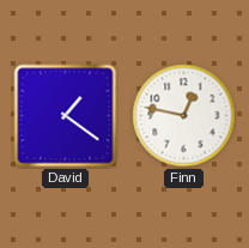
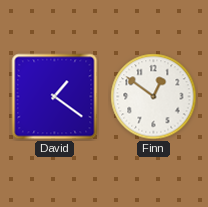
Finn: 12:47 -> 12:51
